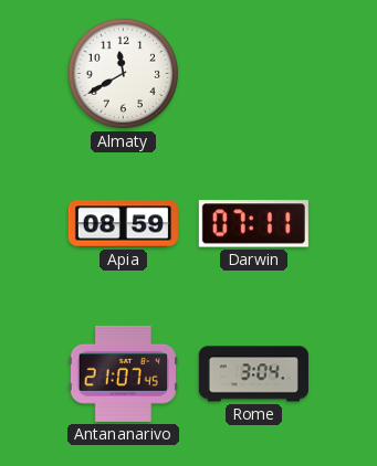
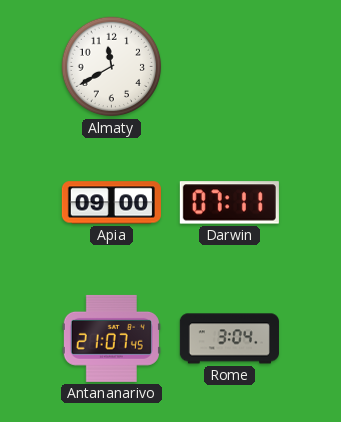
Apia: 08:59 -> 09:00
